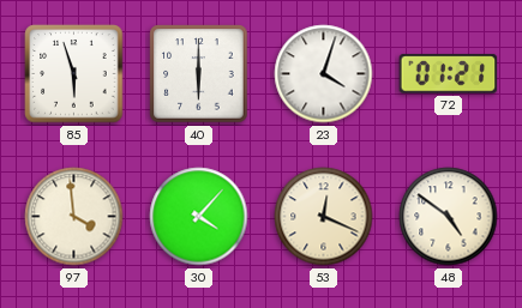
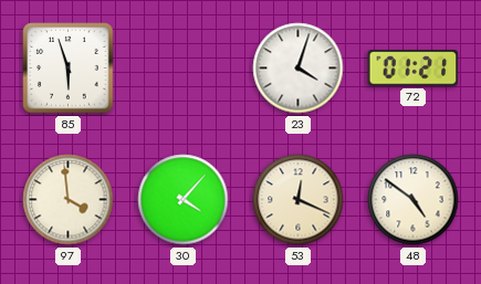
40: 6:00 -> none
